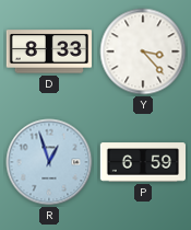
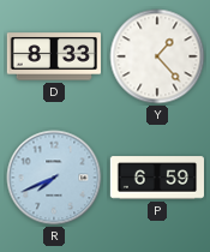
Y: 3:23 -> 1:23
R: 12:57 -> 7:41
